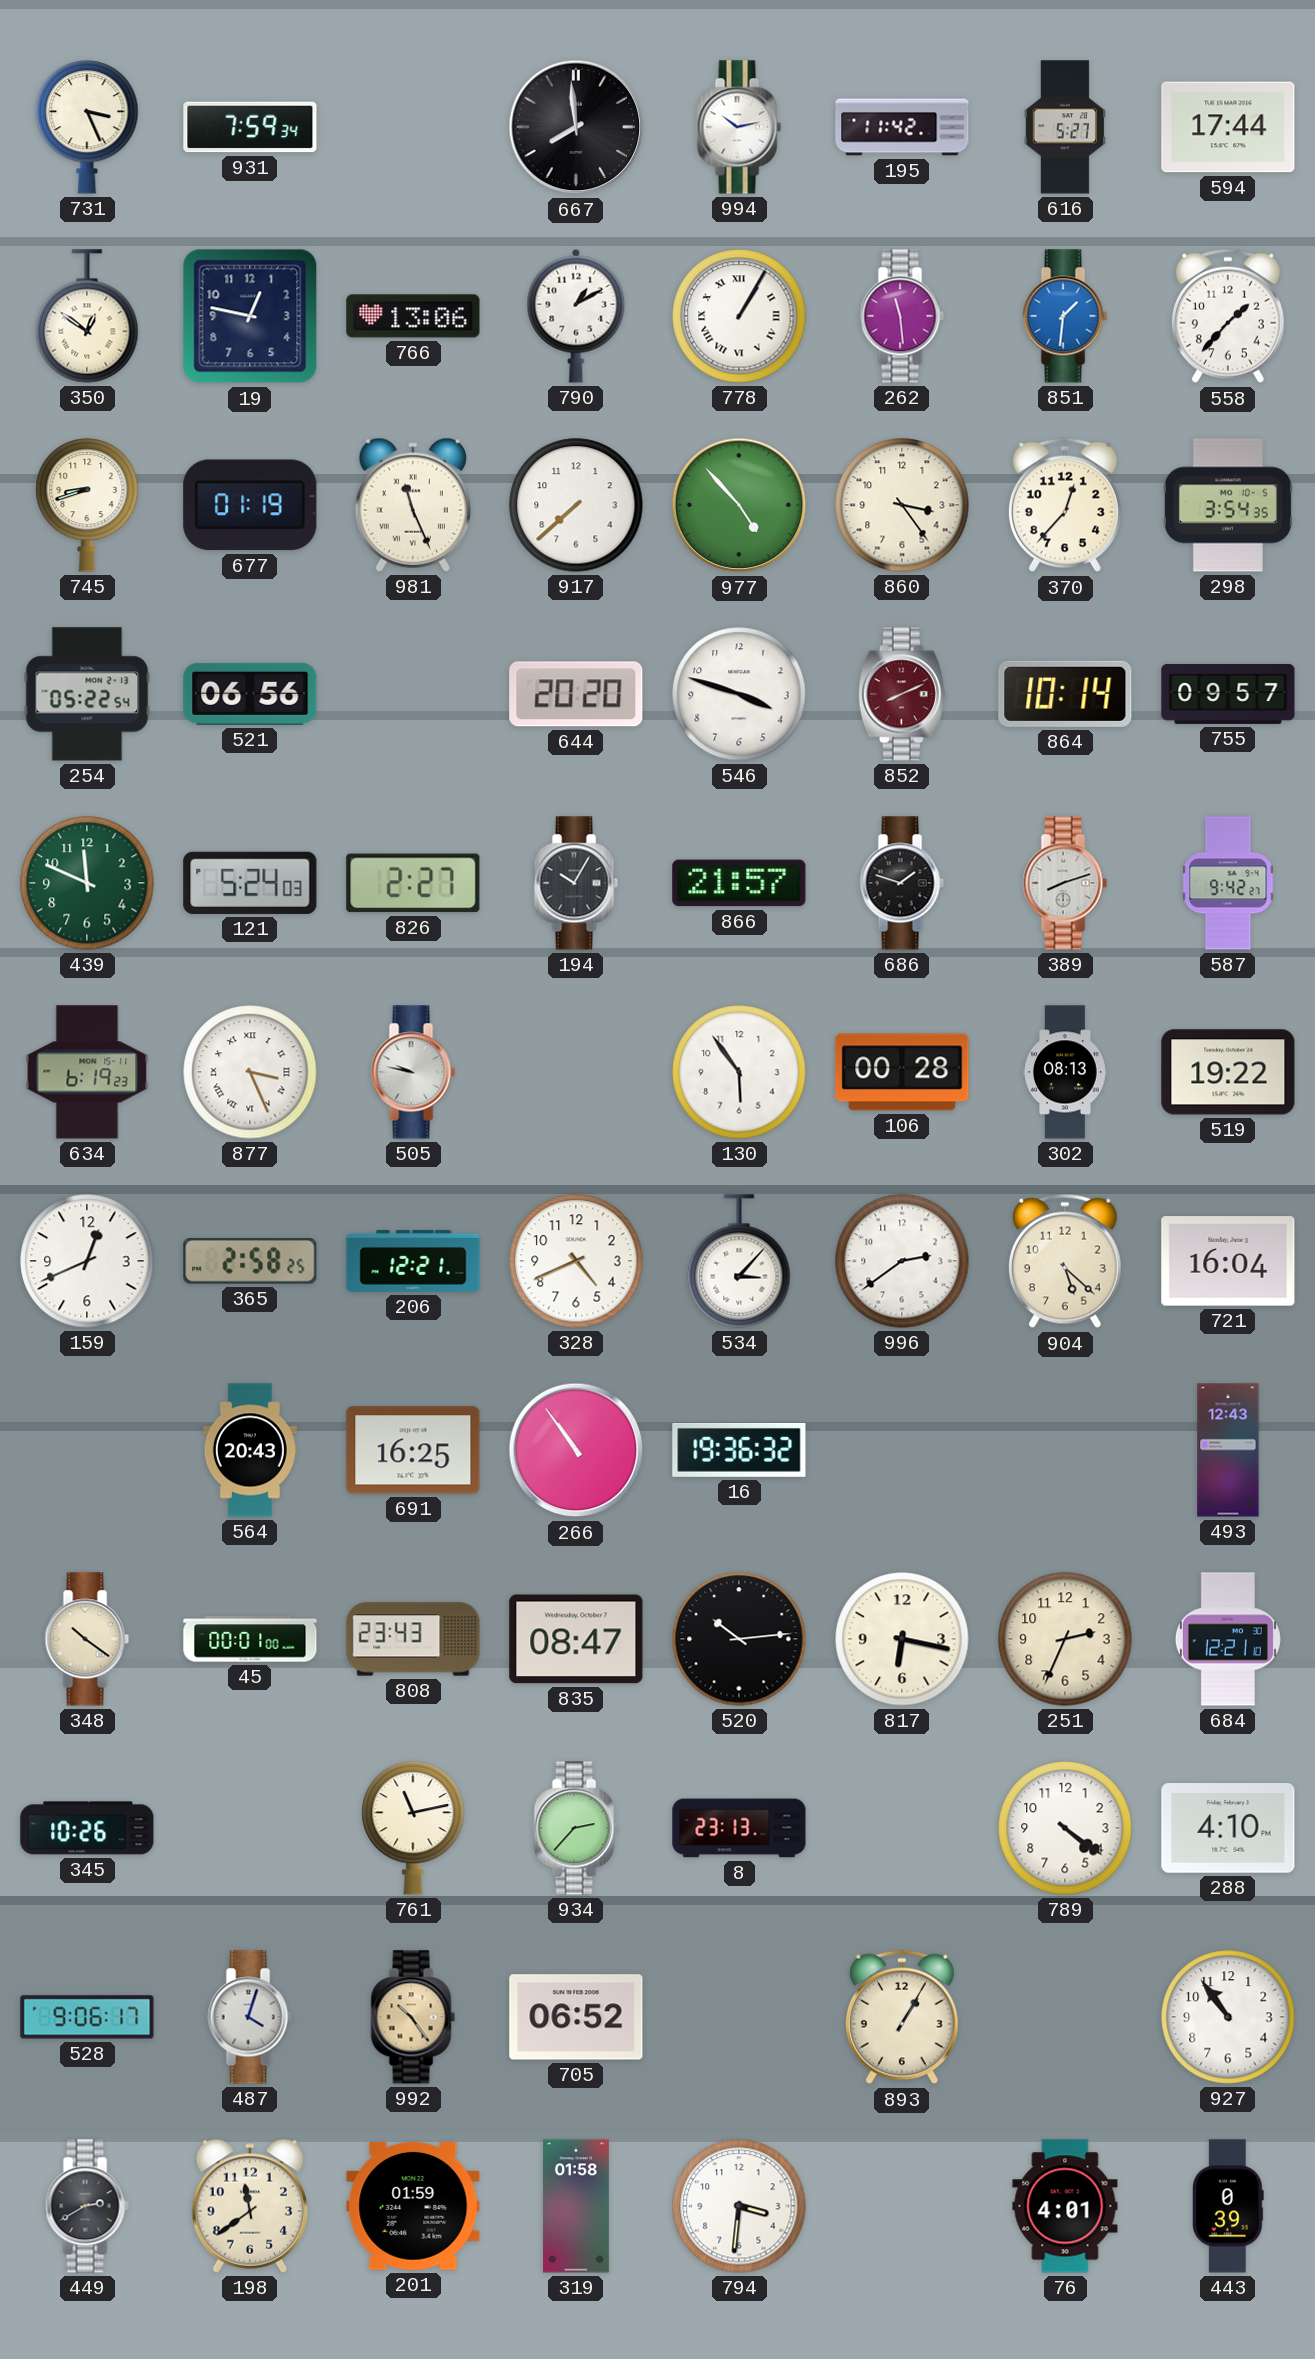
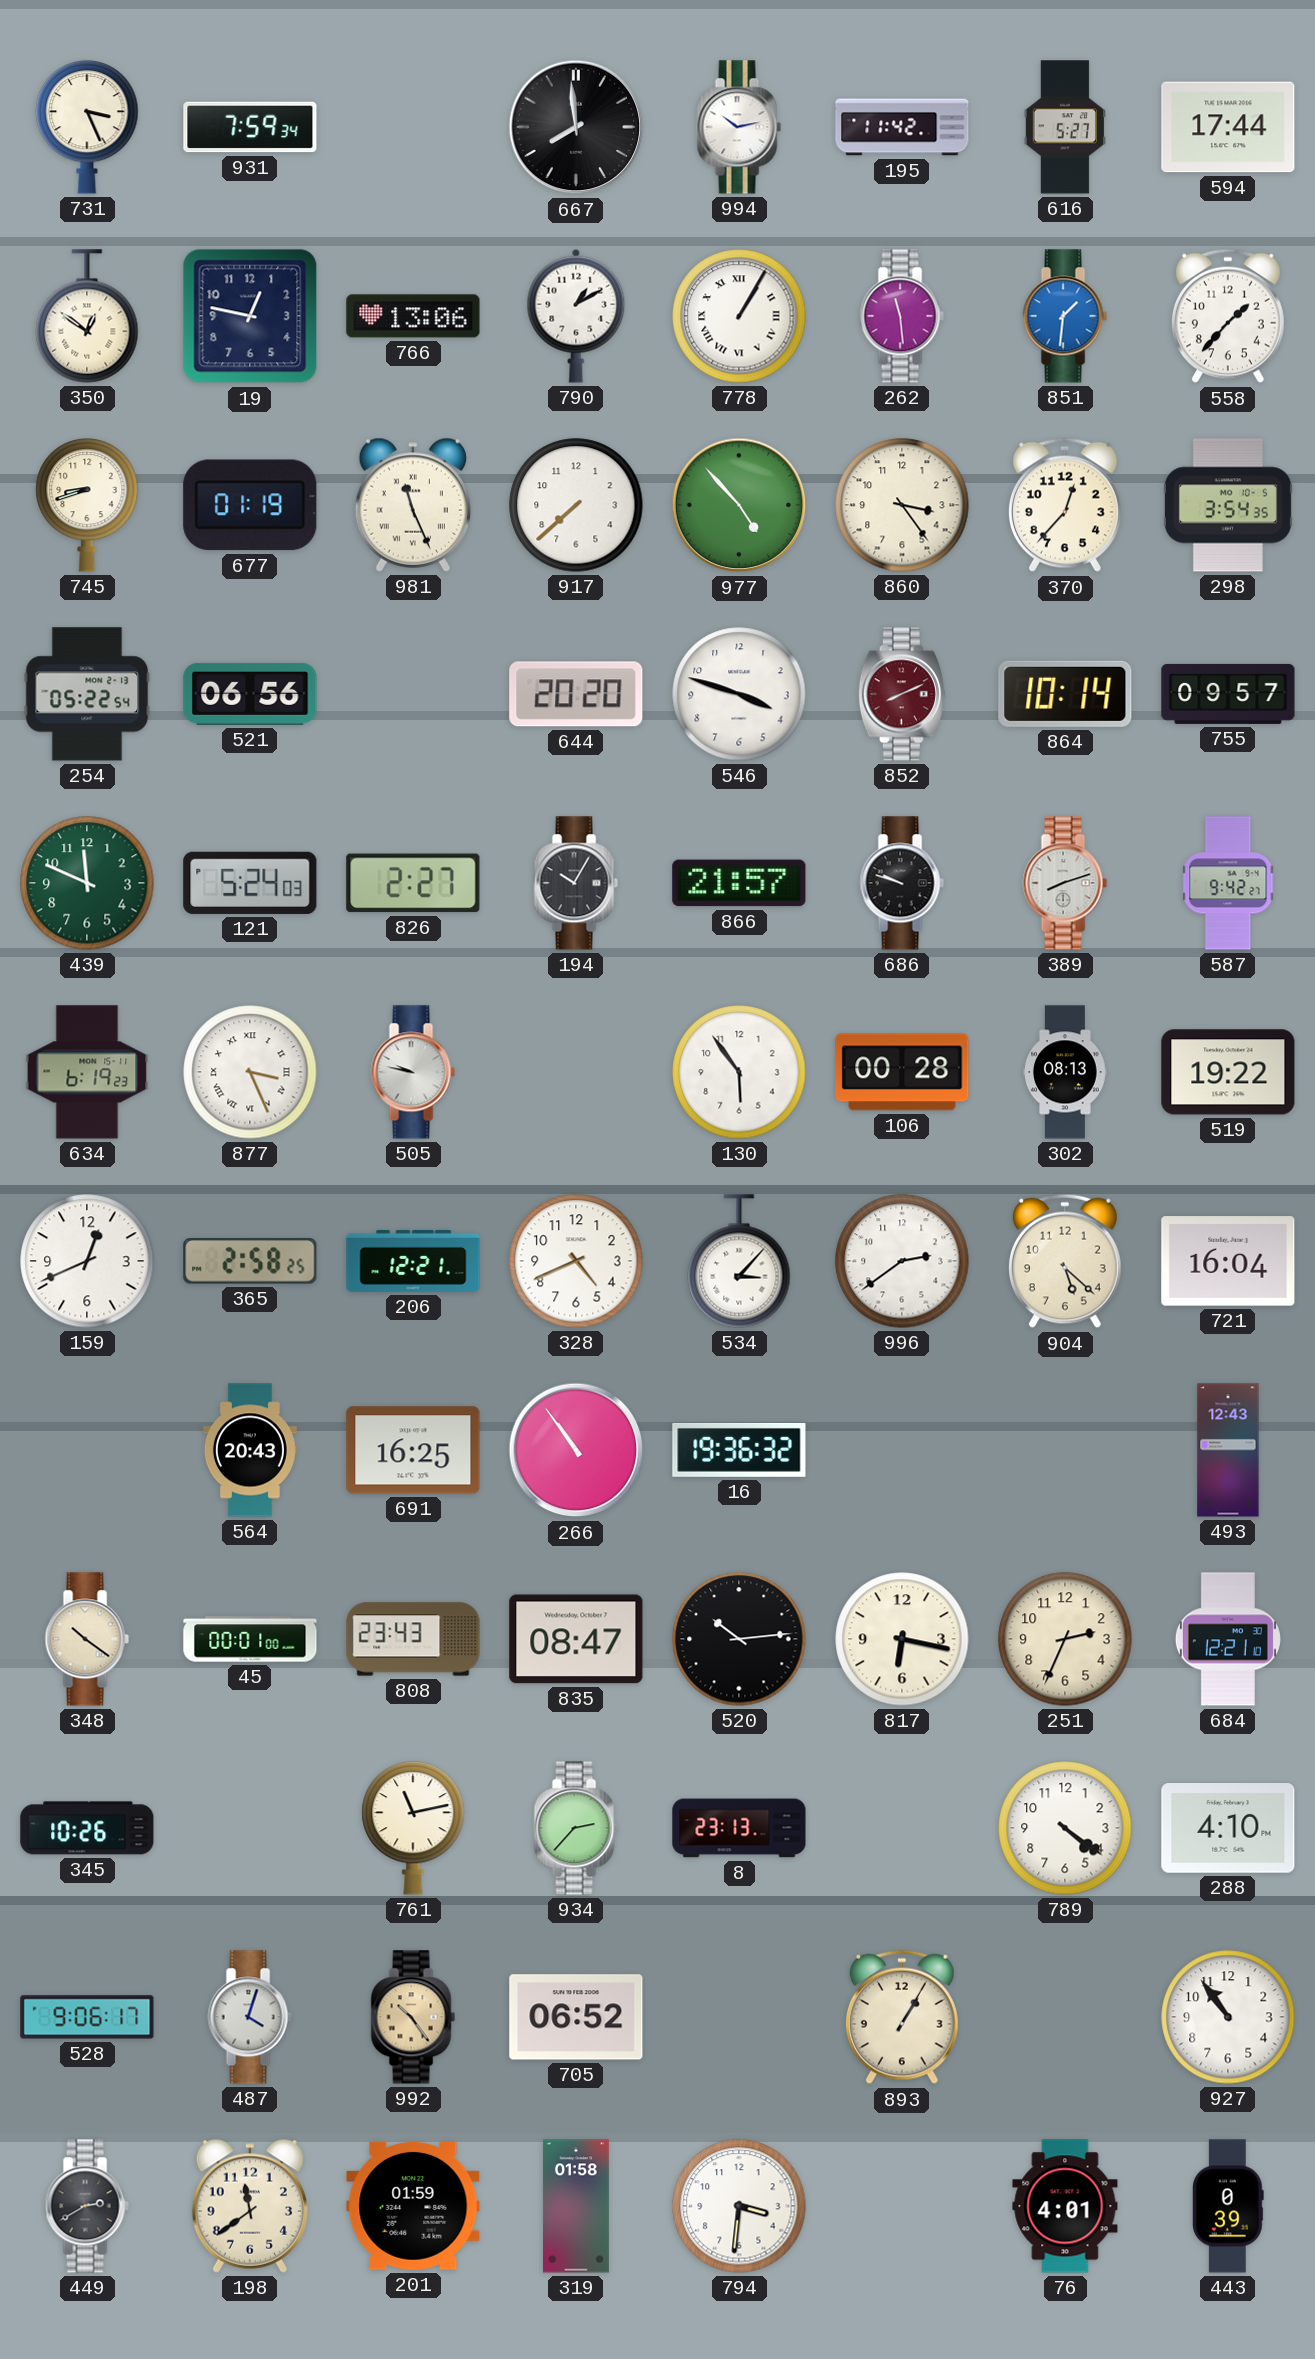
686: 1:48 -> 9:48
